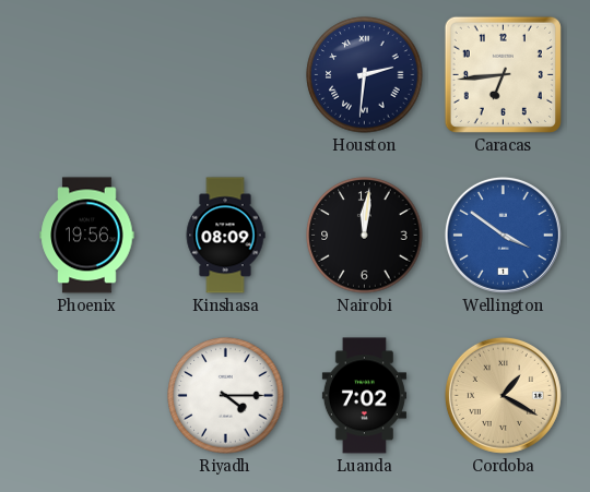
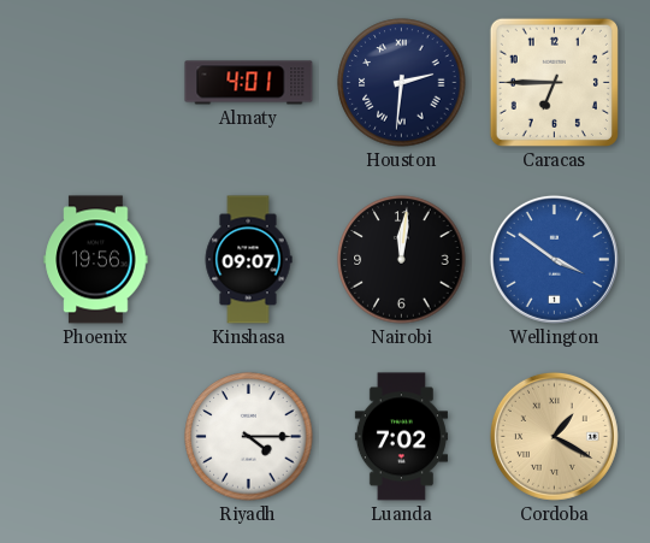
Almaty: none -> 4:01
Caracas: 6:44 -> 6:45
Kinshasa: 08:09 -> 09:07
